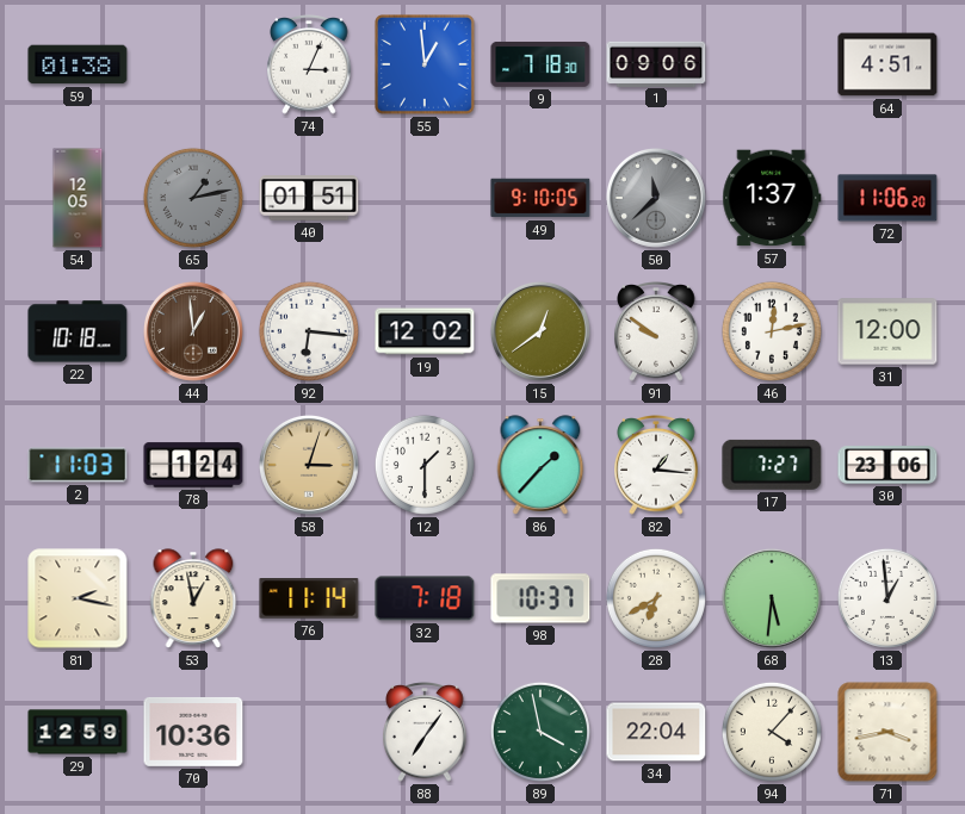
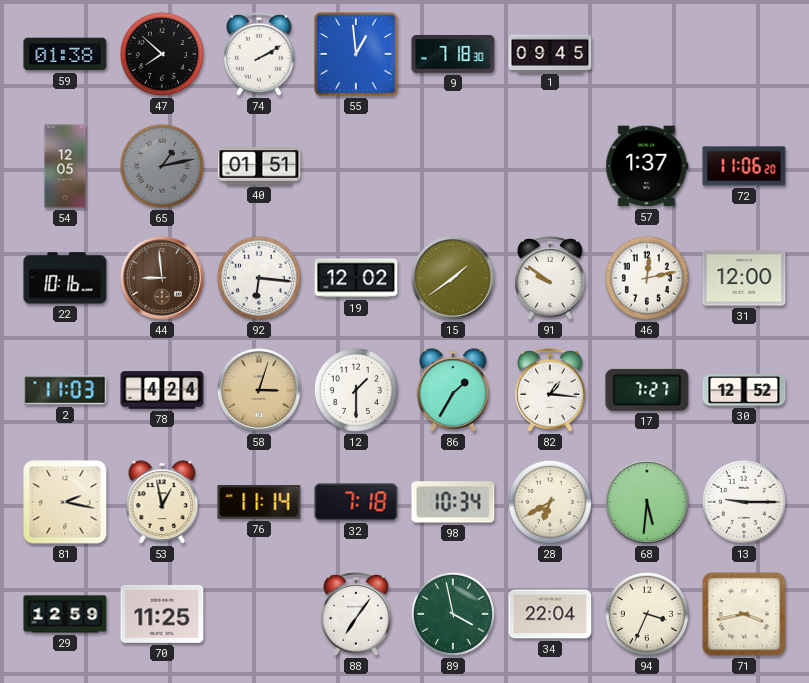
47: none -> 7:52
74: 3:04 -> 2:10
1: 09:06 -> 09:45
64: 4:51 -> none
49: 9:10 -> none
50: 11:38 -> none
22: 10:18 -> 10:16
44: 12:59 -> 8:59
15: 12:39 -> 1:39
78: 1:24 -> 4:24
86: 1:37 -> 1:35
30: 23:06 -> 12:52
98: 10:37 -> 10:34
13: 12:59 -> 9:15
70: 10:36 -> 11:25
94: 4:07 -> 3:34
